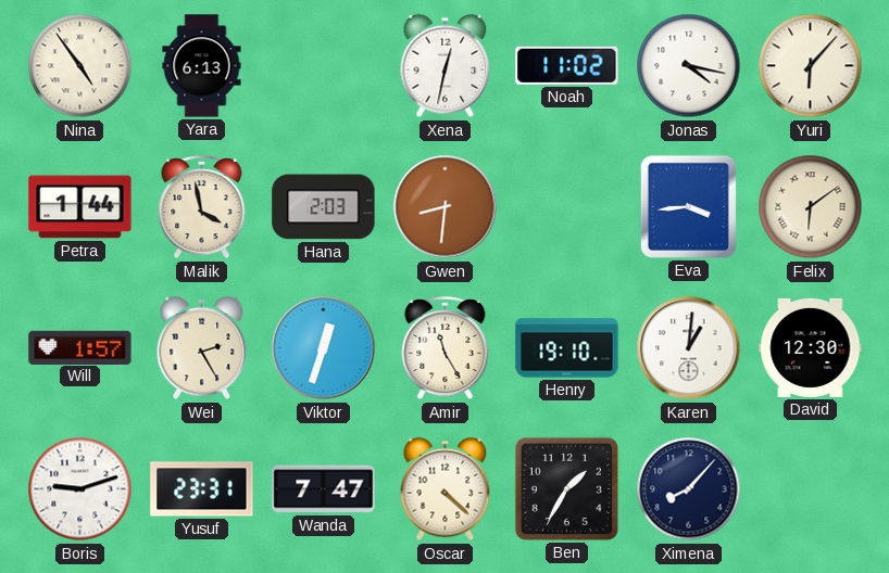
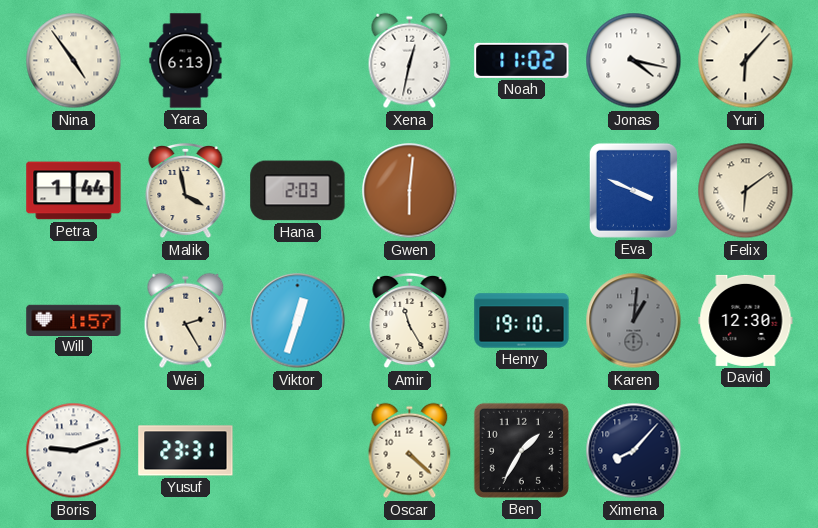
Gwen: 8:31 -> 6:01
Eva: 3:44 -> 3:49
Karen dial: white -> grey
Wanda: 7:47 -> none
